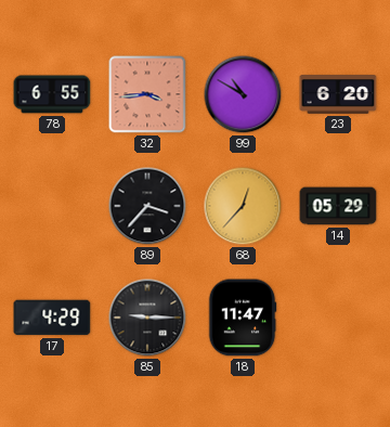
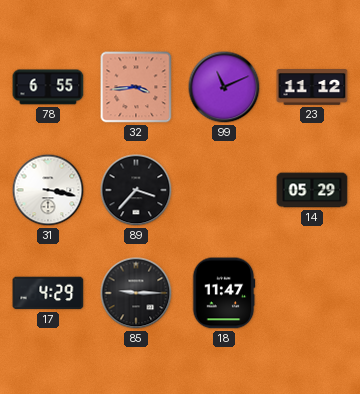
99: 10:50 -> 11:11
23: 6:20 -> 11:12
31: none -> 3:17
68: 12:37 -> none
